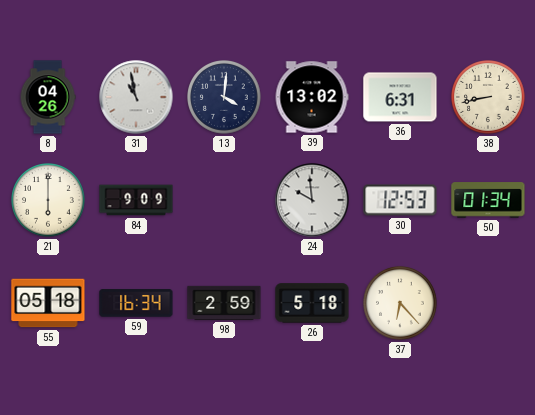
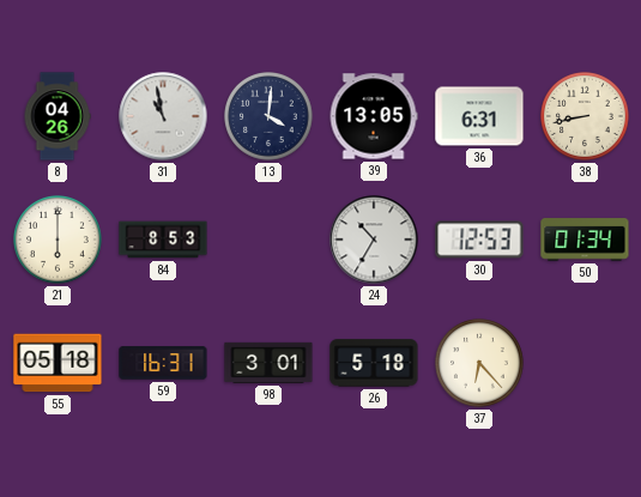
39: 13:02 -> 13:05
84: 9:09 -> 8:53
24: 9:59 -> 10:35
59: 16:34 -> 16:31
98: 2:59 -> 3:01
